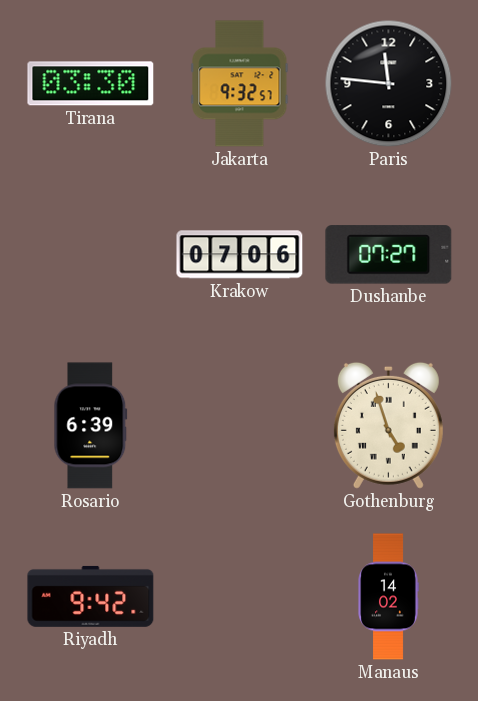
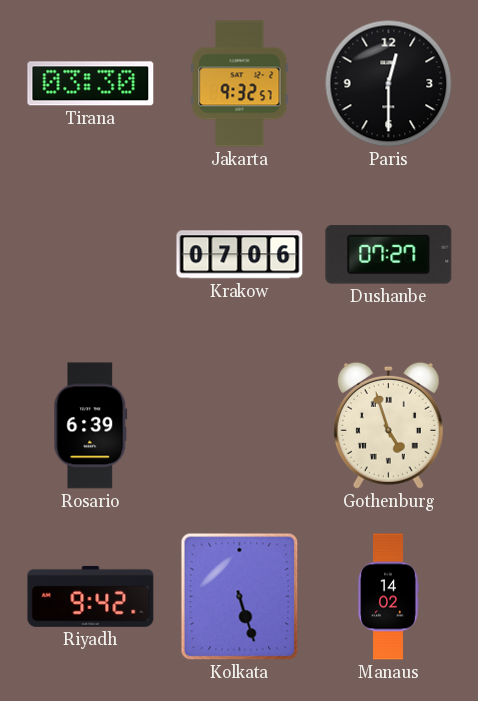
Paris: 11:46 -> 12:30
Kolkata: none -> 5:27
